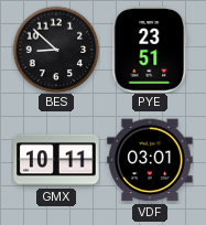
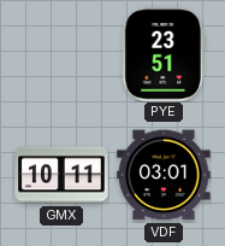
BES: 8:52 -> none
